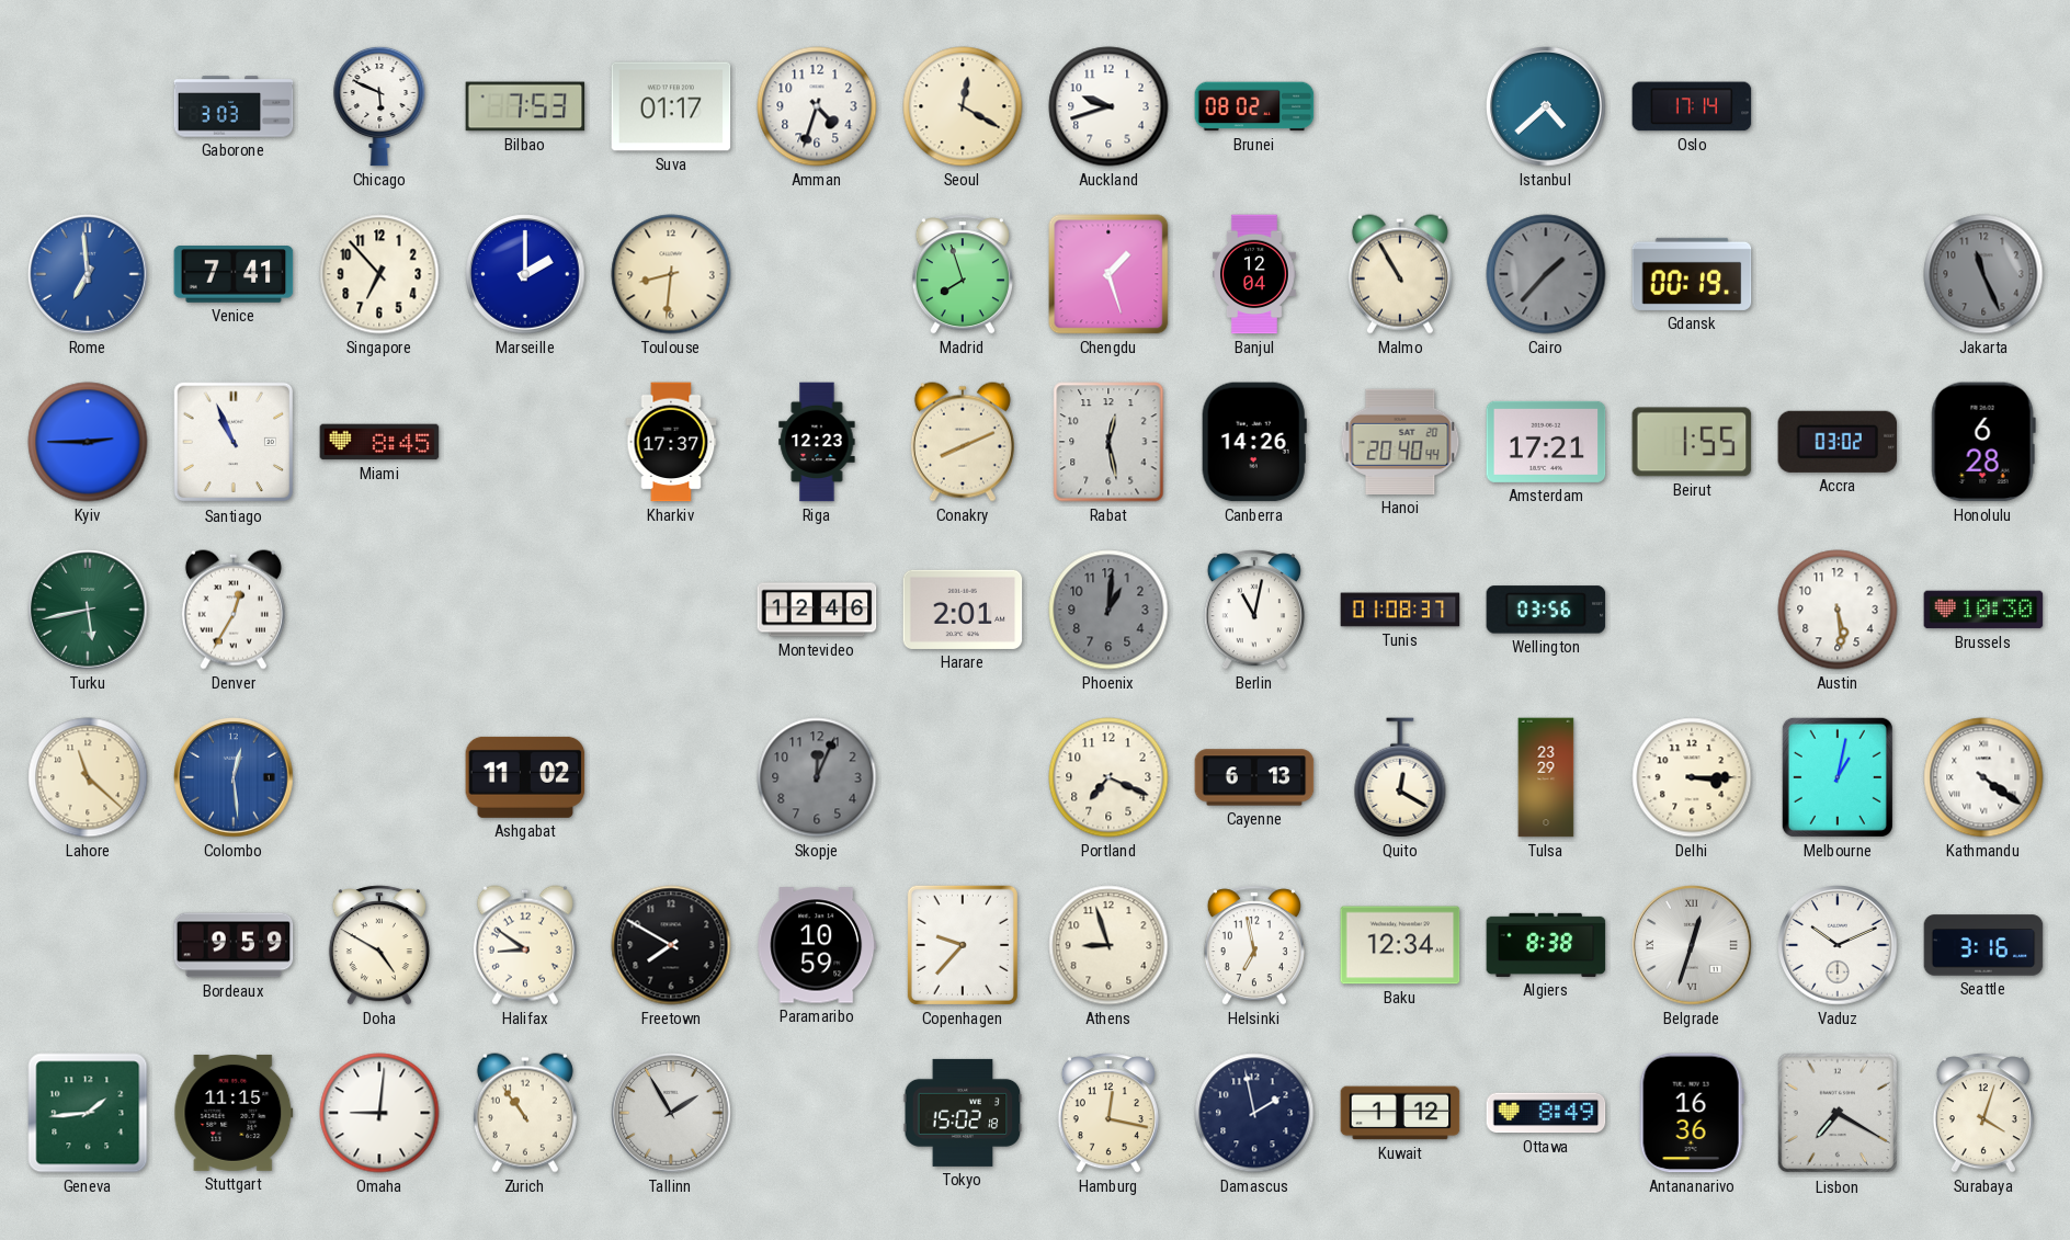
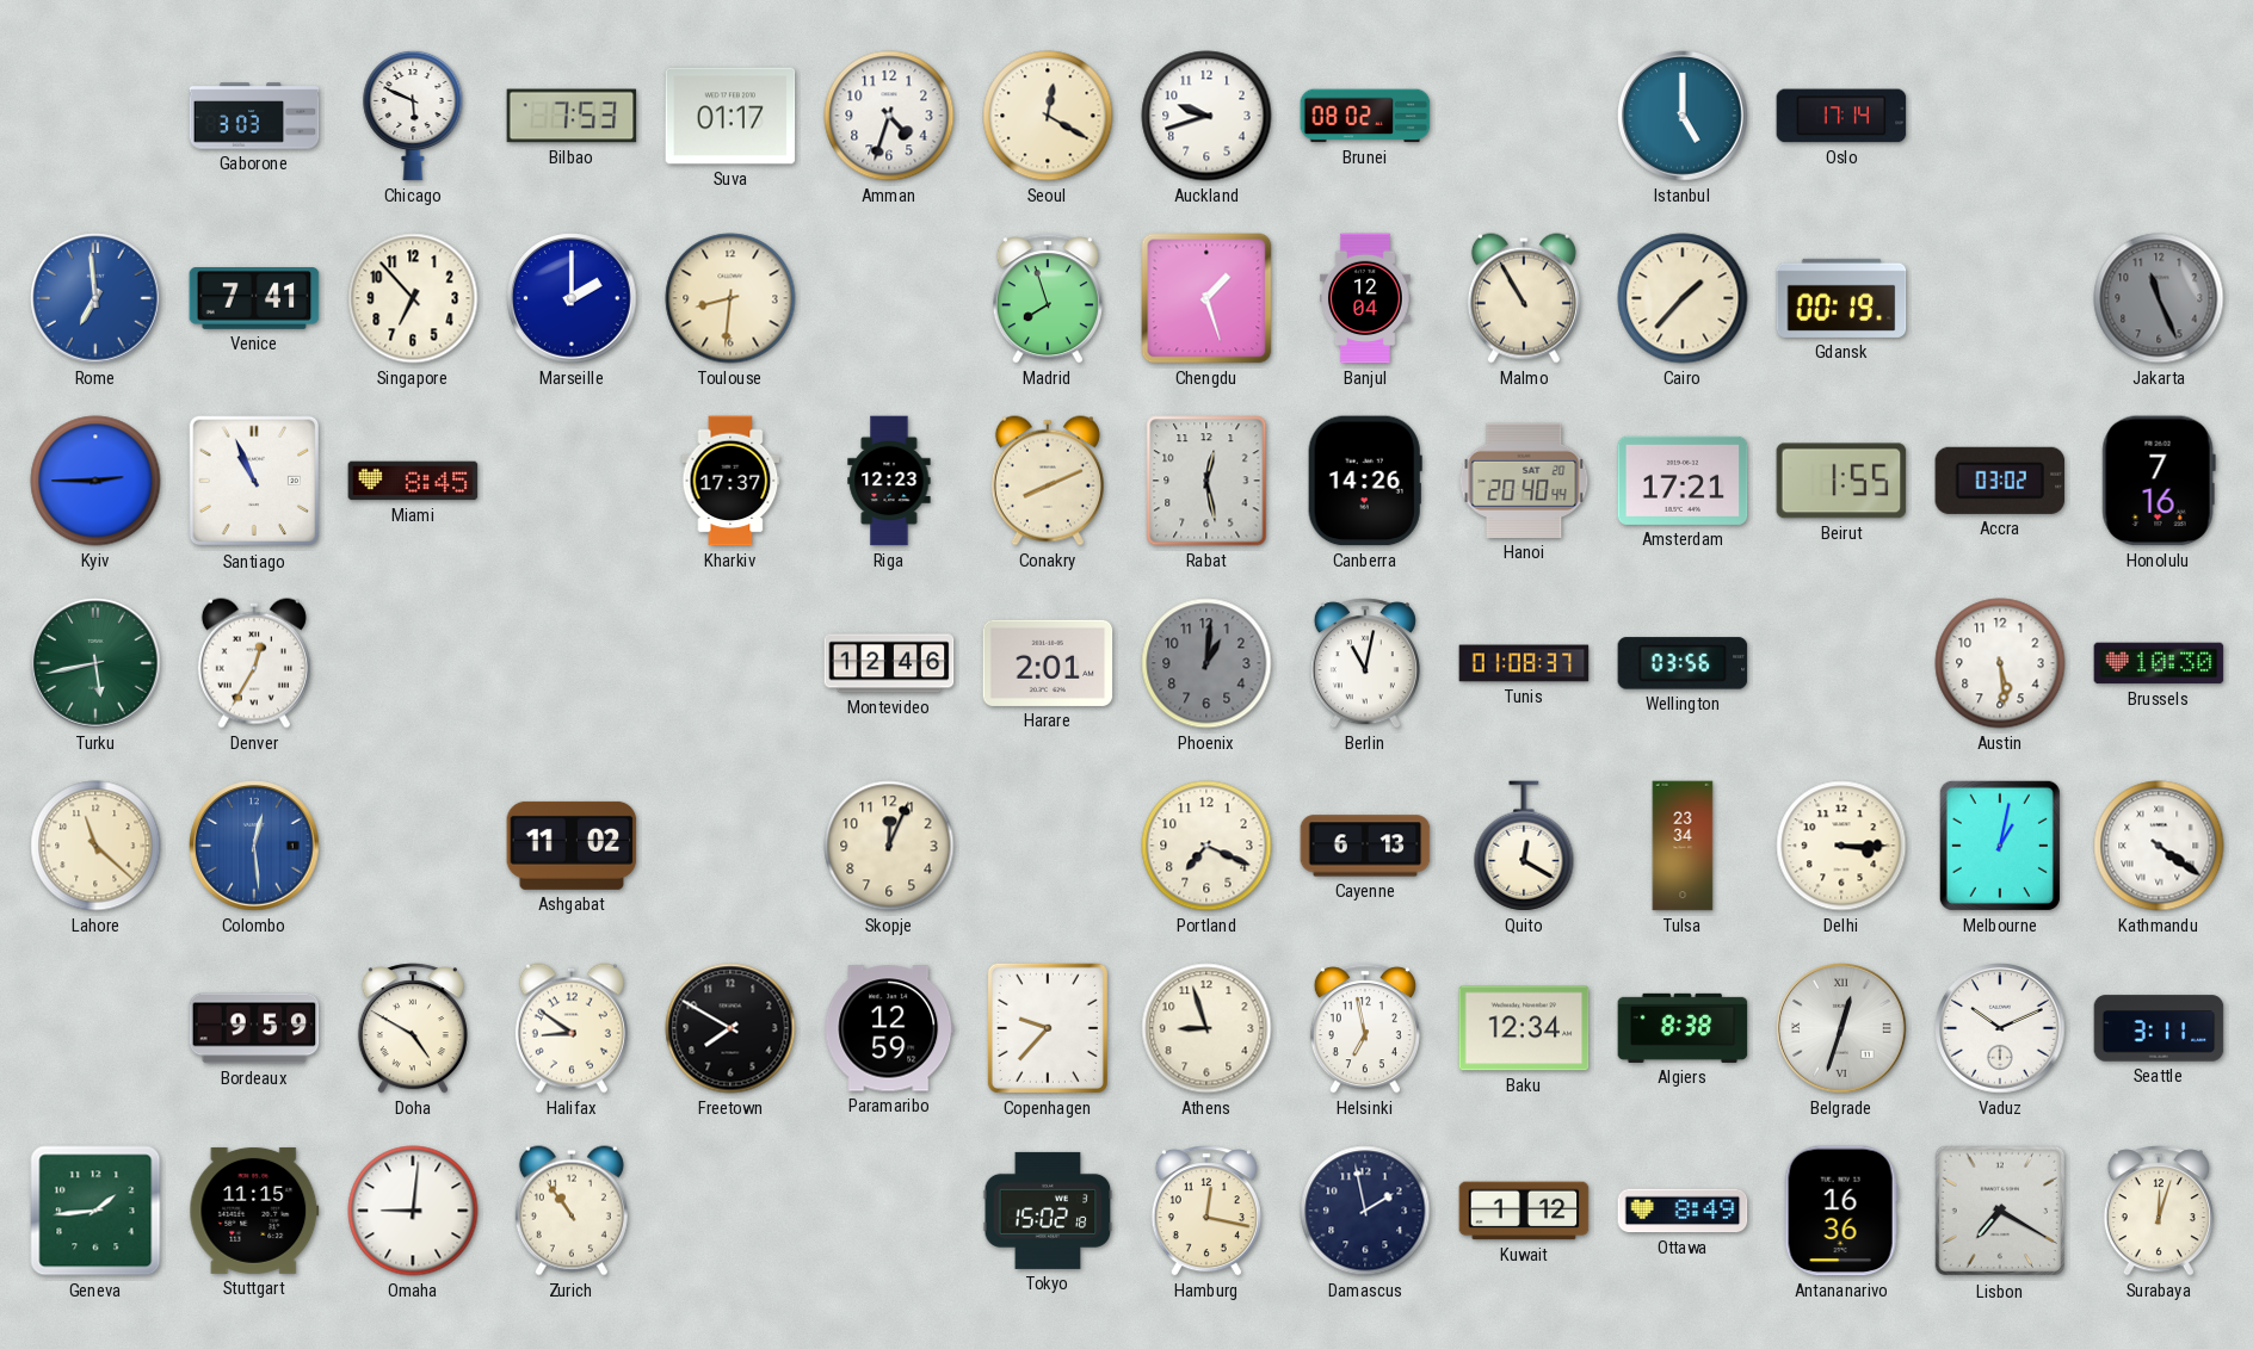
Istanbul: 4:38 -> 5:00
Cairo dial: grey -> cream
Honolulu: 6:28 -> 7:16
Skopje dial: grey -> cream
Tulsa: 23:29 -> 23:34
Paramaribo: 10:59 -> 12:59
Seattle: 3:16 -> 3:11
Tallinn: 1:55 -> none
Surabaya: 4:03 -> 12:03
